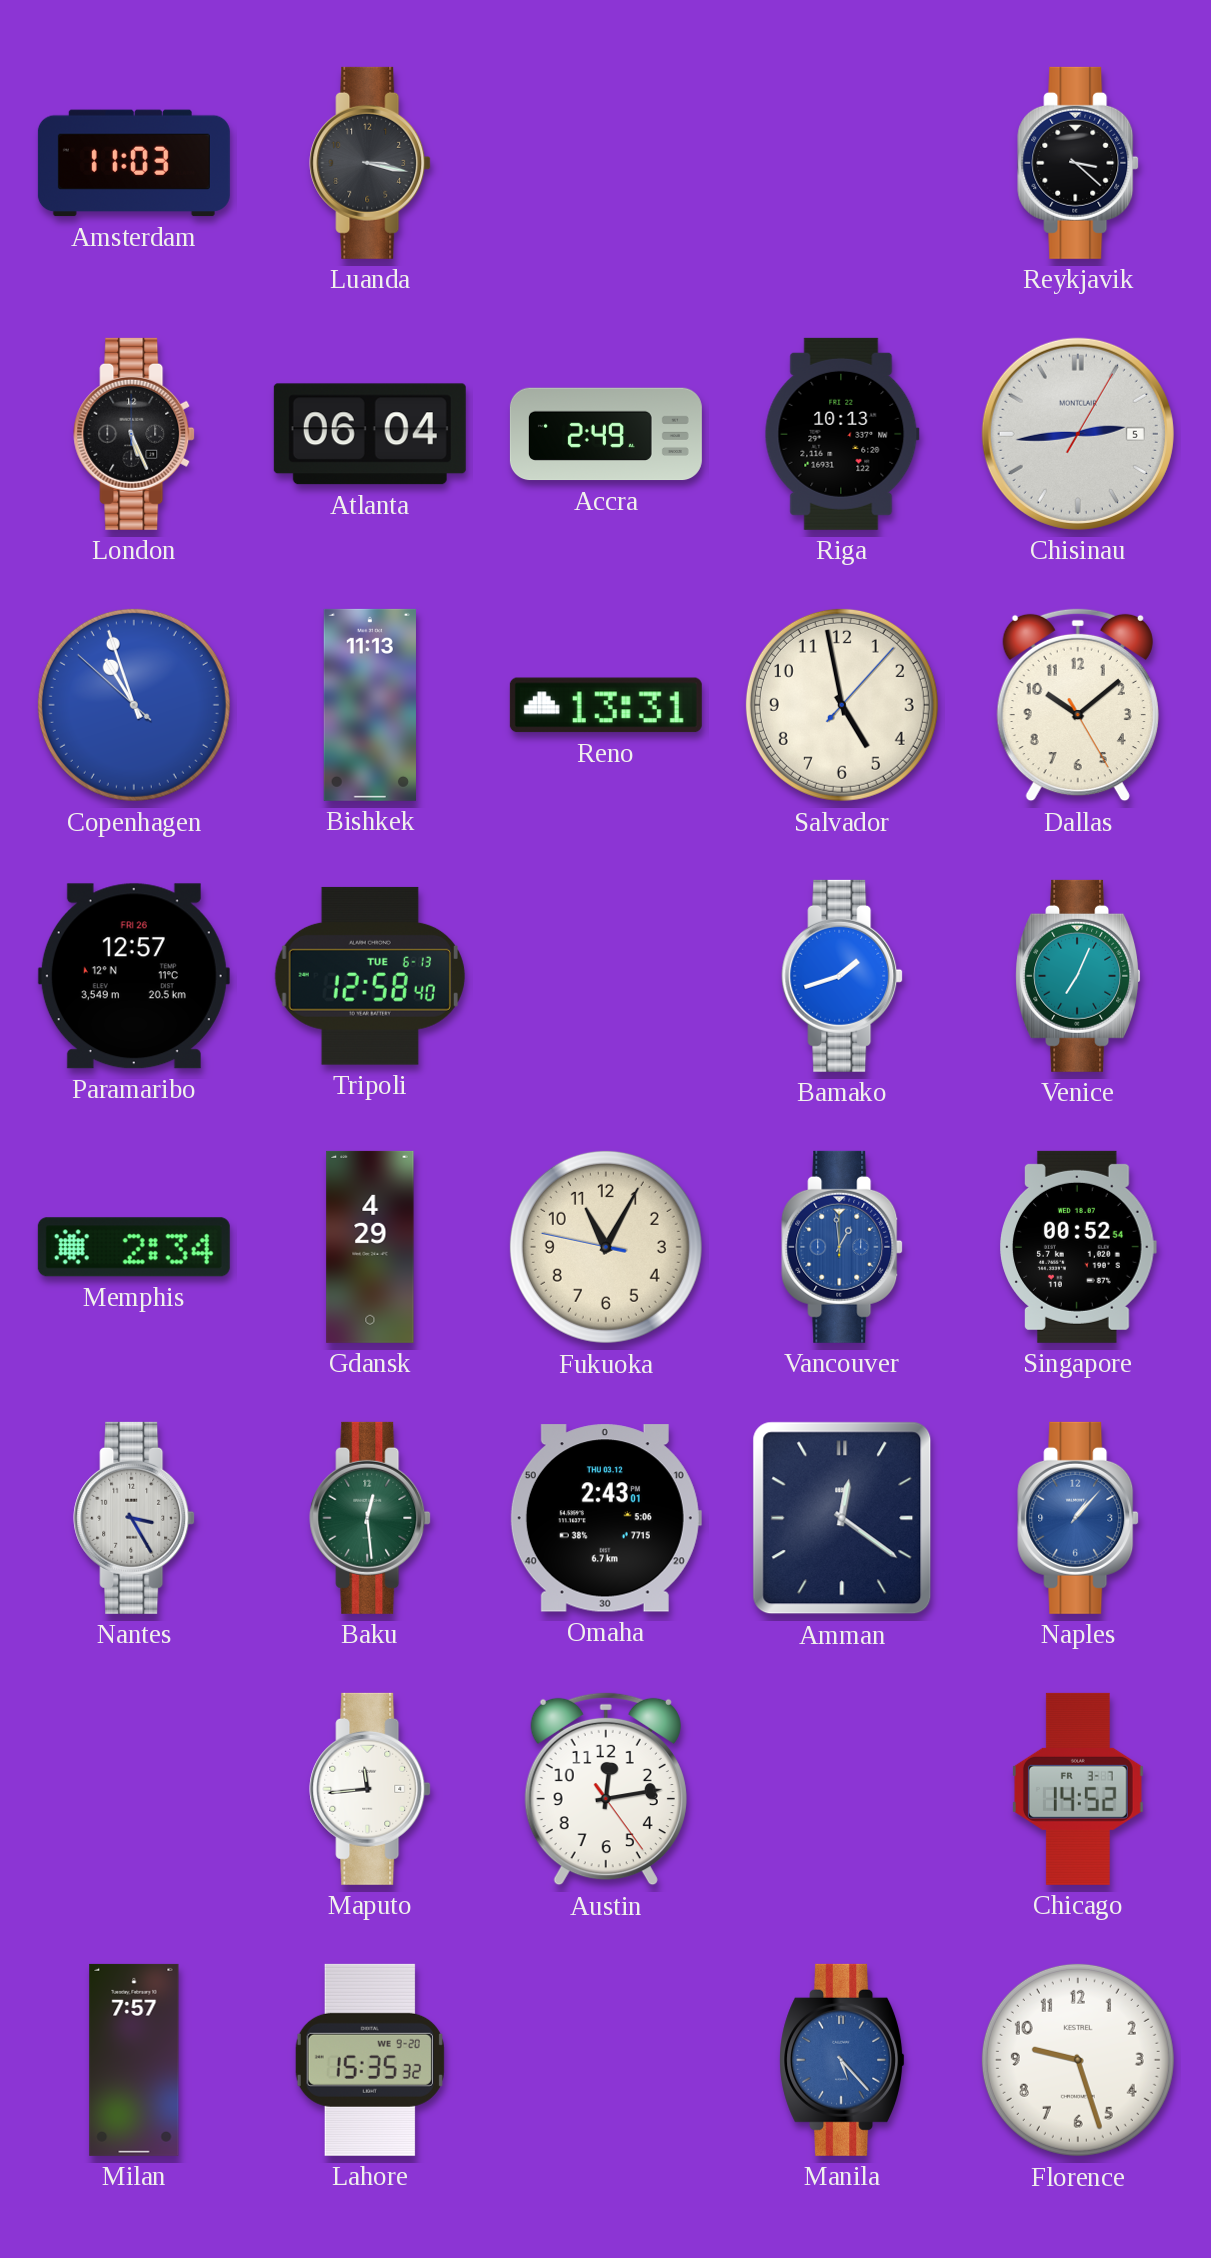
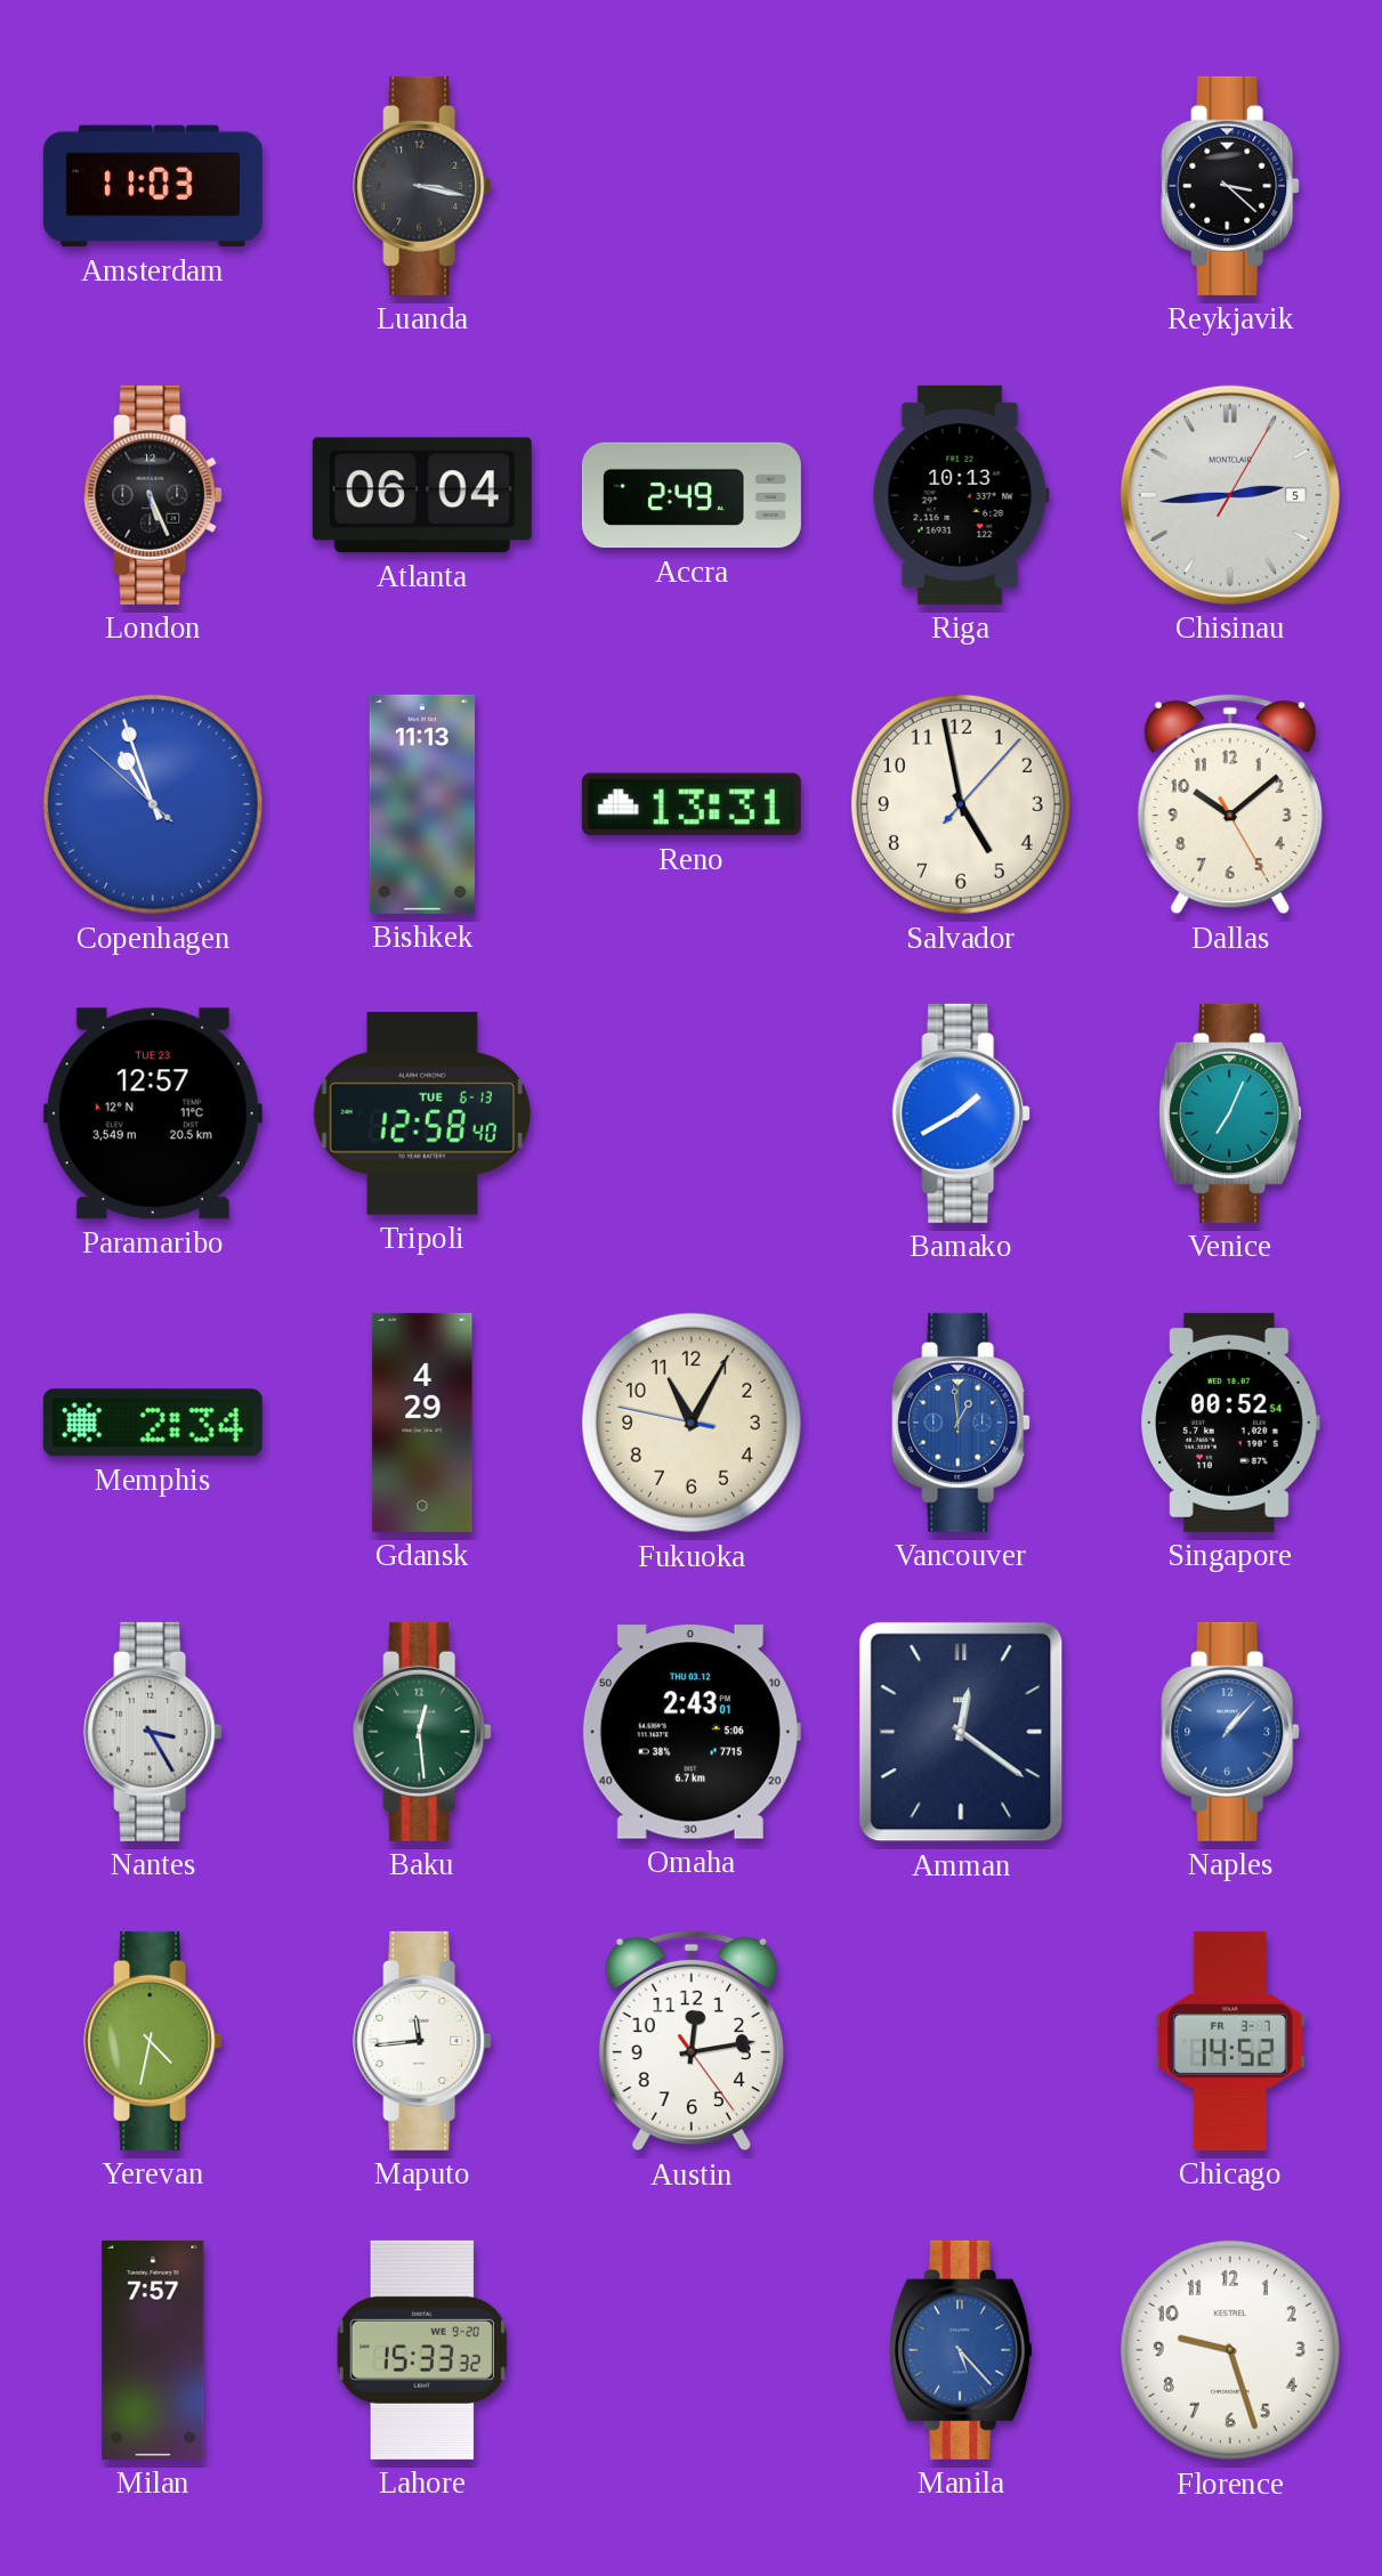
Paramaribo date: FRI 26 -> TUE 23
Bamako: 1:42 -> 1:40
Yerevan: none -> 4:32
Lahore: 15:35 -> 15:33
